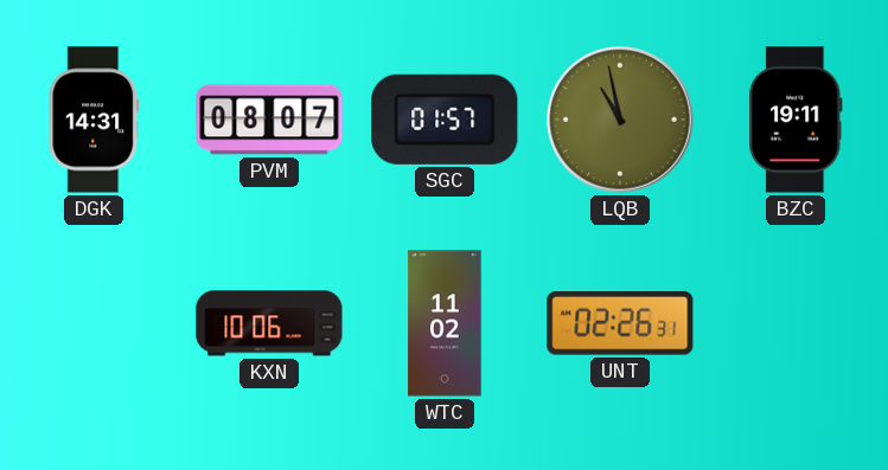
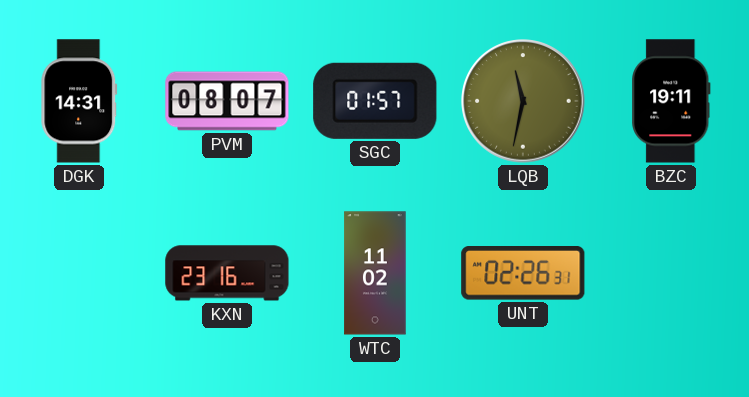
LQB: 10:58 -> 11:32
KXN: 10:06 -> 23:16
